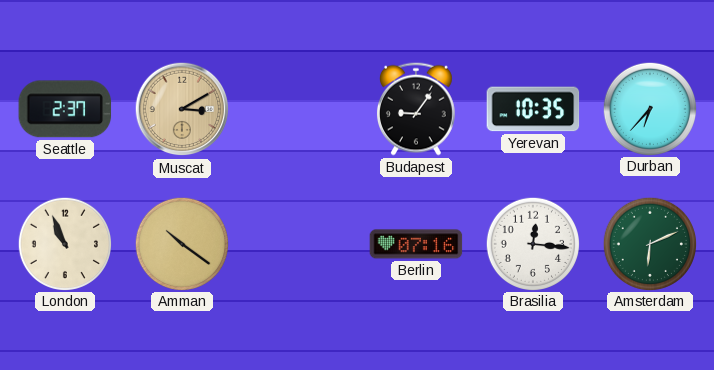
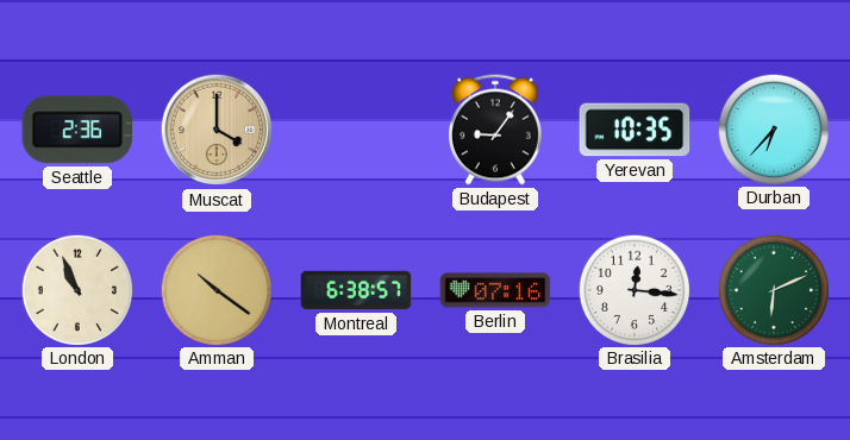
Seattle: 2:37 -> 2:36
Muscat: 3:10 -> 4:00
Montreal: none -> 6:38
